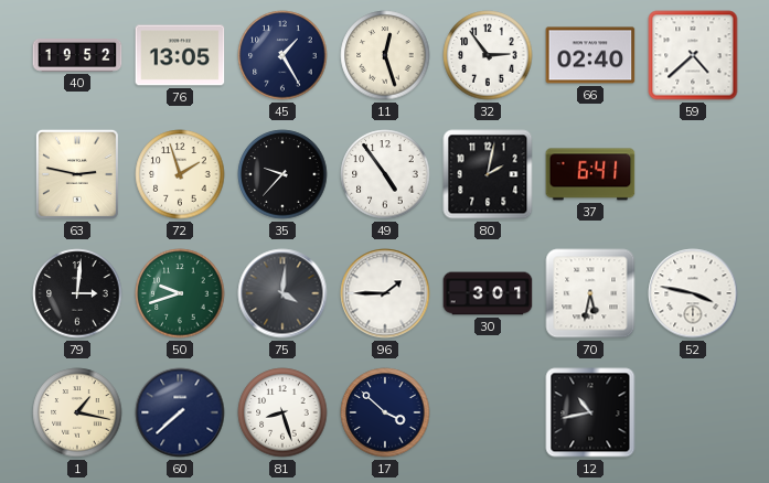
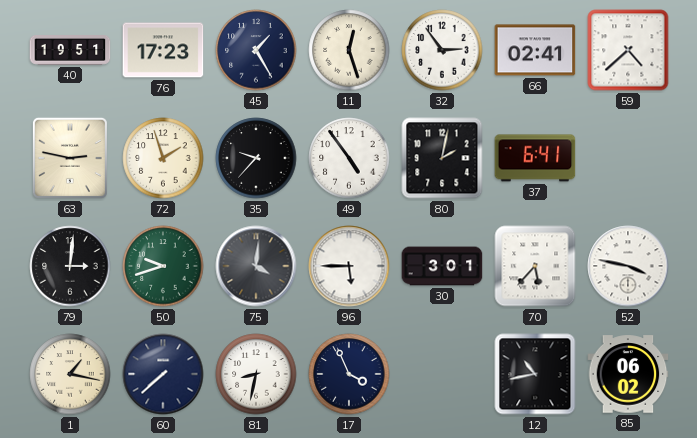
40: 19:52 -> 19:51
76: 13:05 -> 17:23
66: 02:40 -> 02:41
96: 1:45 -> 5:45
70: 5:32 -> 5:37
81: 8:27 -> 8:32
17: 3:52 -> 3:56
85: none -> 06:02
